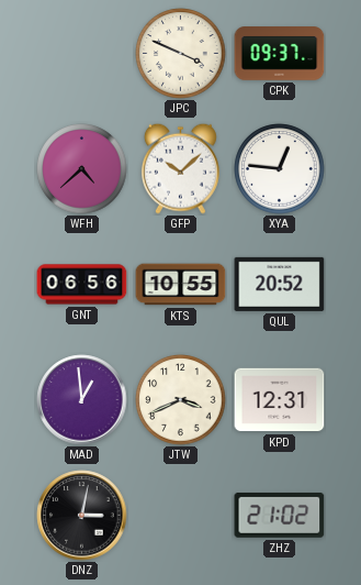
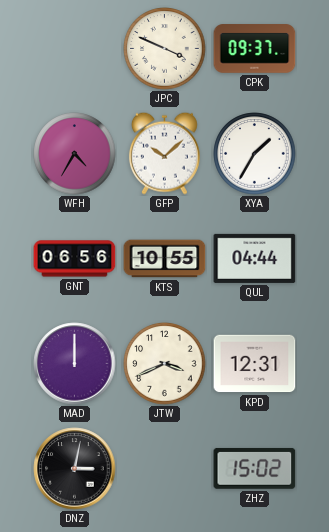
WFH: 4:38 -> 4:35
XYA: 12:46 -> 1:35
QUL: 20:52 -> 04:44
MAD: 12:59 -> 12:00
ZHZ: 21:02 -> 15:02
